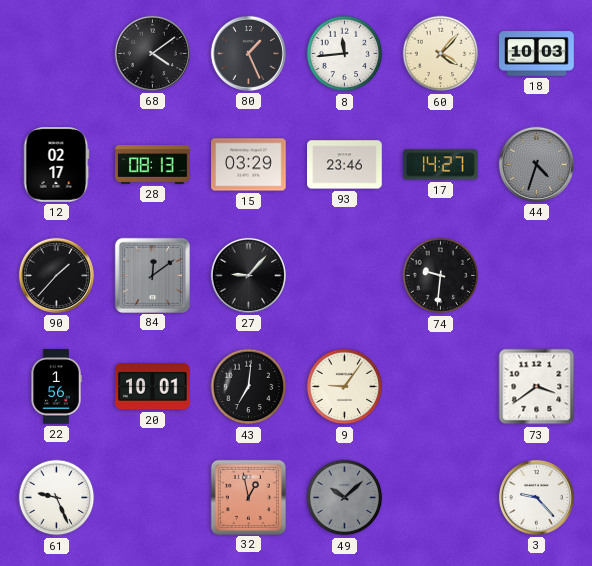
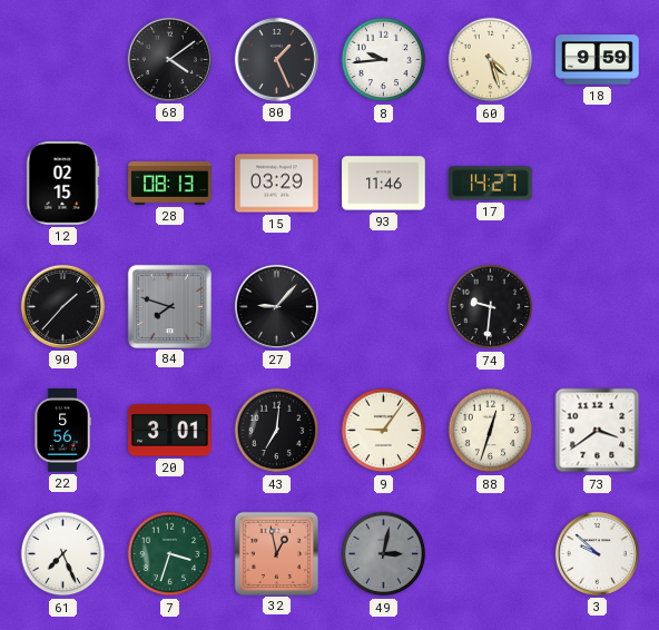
8: 11:44 -> 9:44
60: 4:07 -> 4:27
18: 10:03 -> 9:59
12: 02:17 -> 02:15
93: 23:46 -> 11:46
44: 4:33 -> none
84: 12:09 -> 7:48
22: 1:56 -> 5:56
20: 10:01 -> 3:01
88: none -> 12:33
61: 9:26 -> 7:26
7: none -> 3:33
49: 10:08 -> 3:02
3: 9:23 -> 9:52
